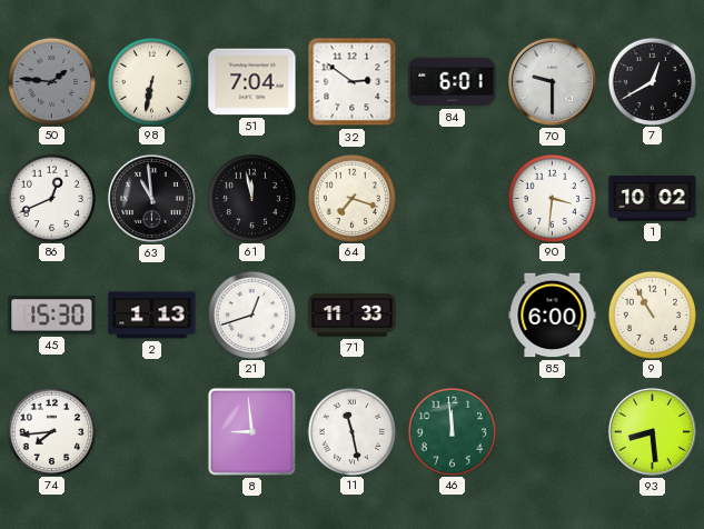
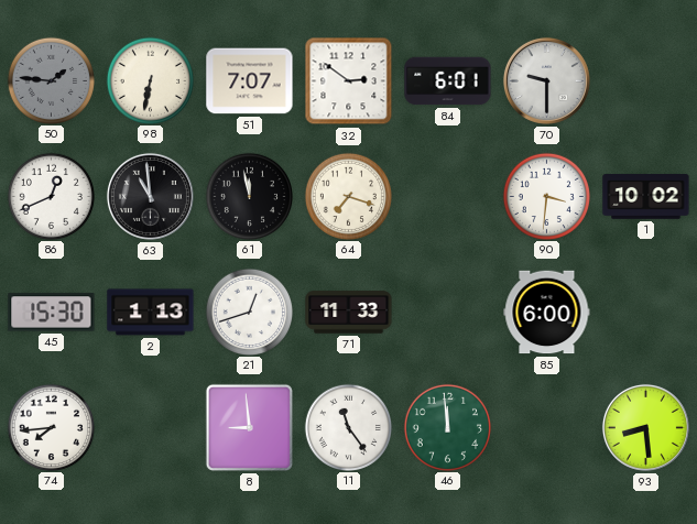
51: 7:04 -> 7:07
7: 12:40 -> none
9: 10:55 -> none
11: 11:28 -> 11:24
